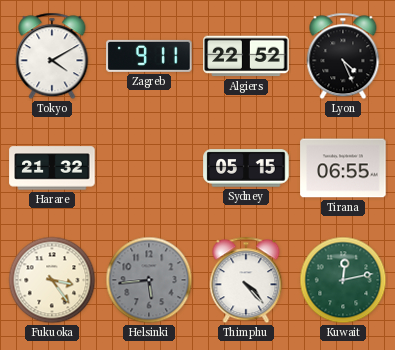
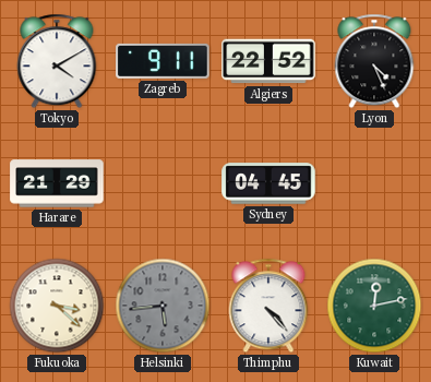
Harare: 21:32 -> 21:29
Sydney: 05:15 -> 04:45
Tirana: 06:55 -> none
Fukuoka: 3:24 -> 3:22
